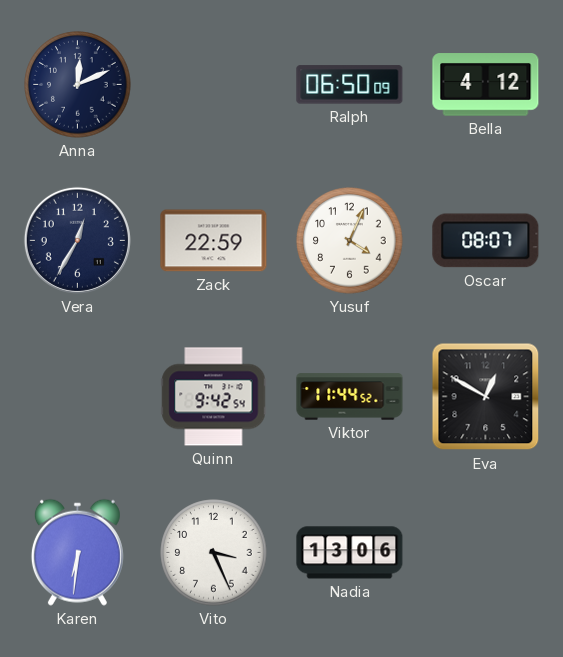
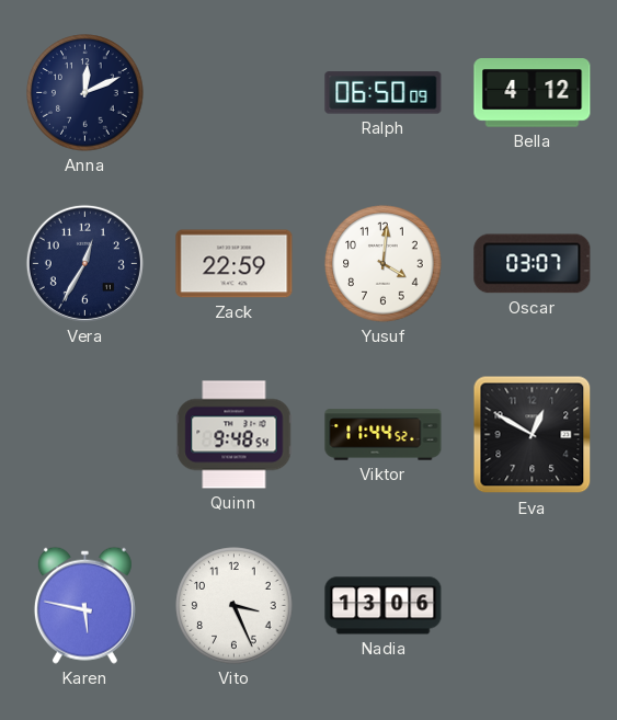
Yusuf: 4:04 -> 4:01
Oscar: 08:07 -> 03:07
Quinn: 9:42 -> 9:48
Karen: 6:31 -> 5:47
